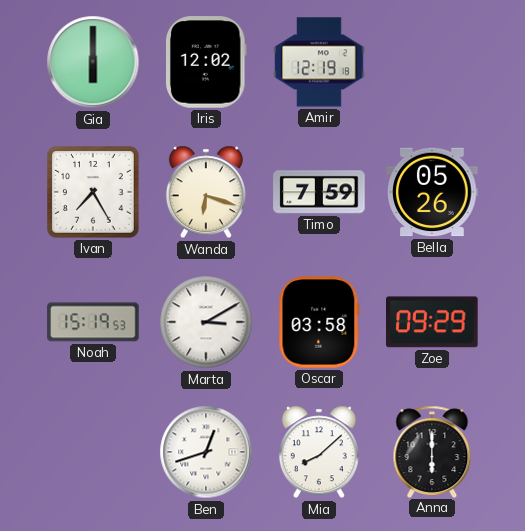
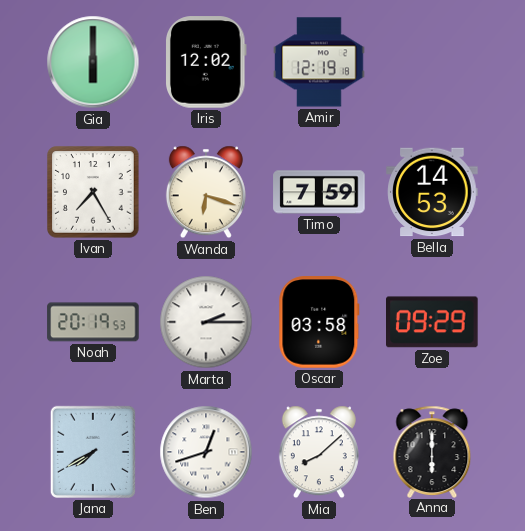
Bella: 05:26 -> 14:53
Noah: 15:19 -> 20:19
Marta: 3:10 -> 2:15
Jana: none -> 7:40
